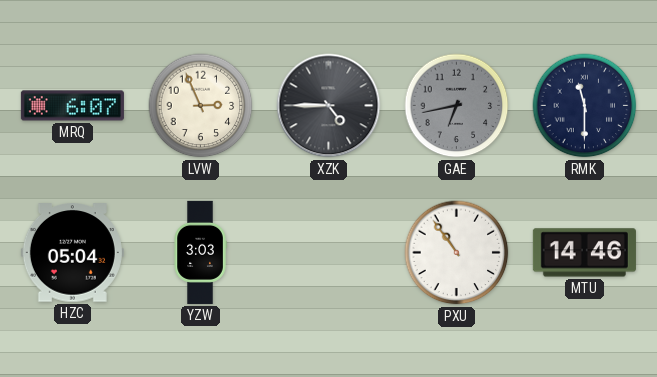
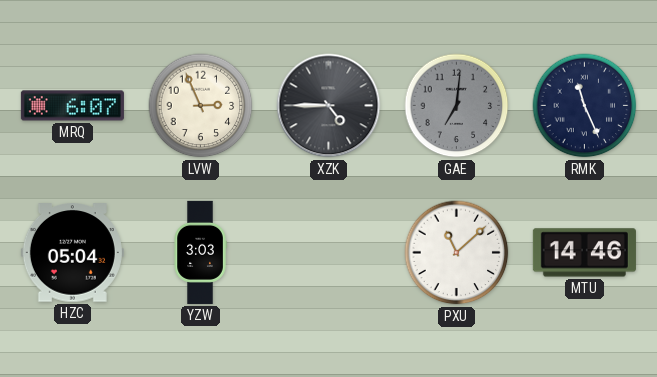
GAE: 6:43 -> 7:01
RMK: 11:30 -> 11:26
PXU: 10:54 -> 11:08
